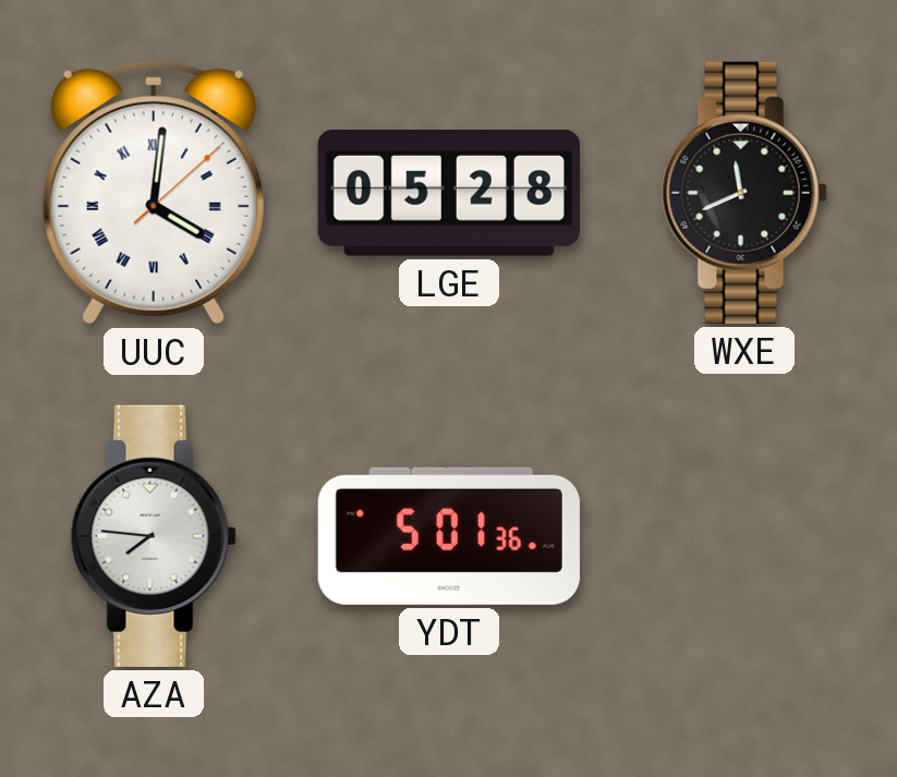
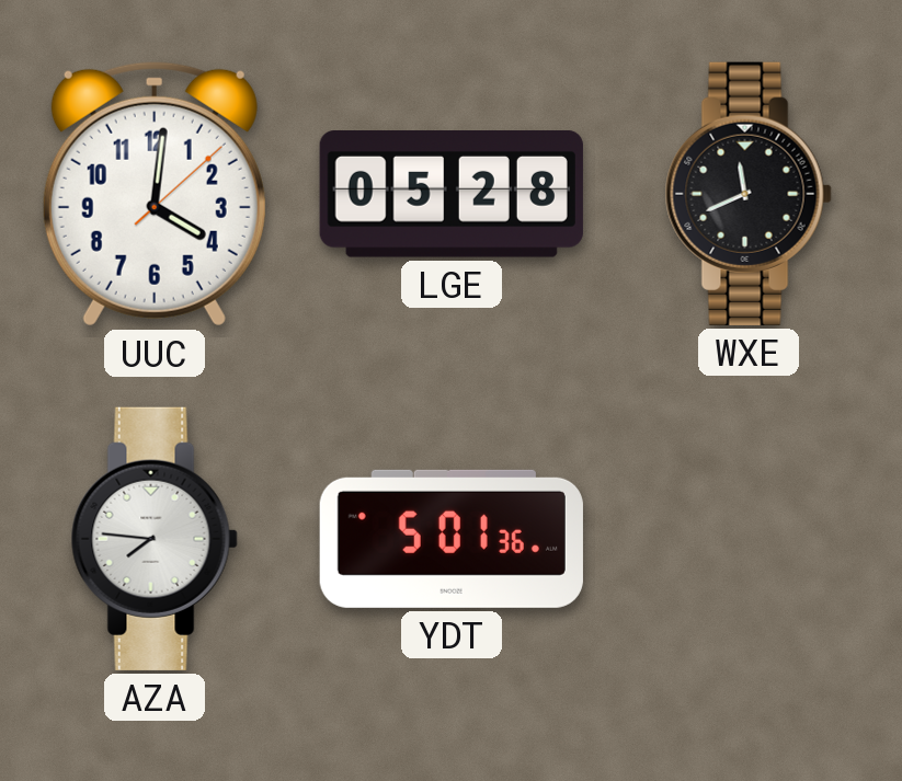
UUC numerals: Roman -> Arabic
